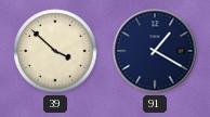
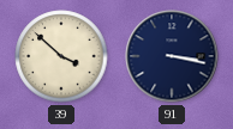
91: 1:20 -> 3:17
